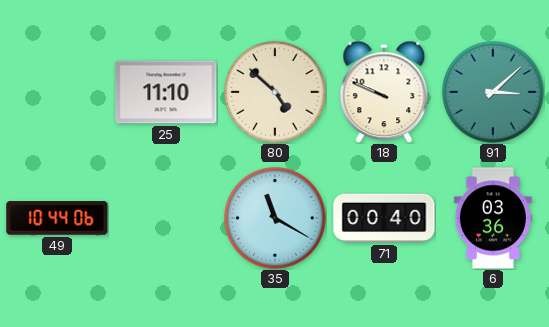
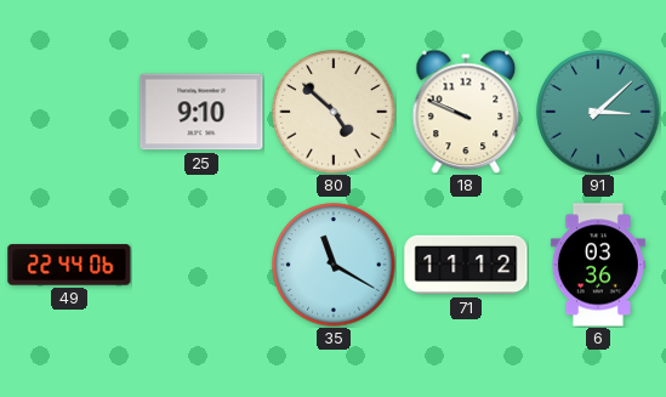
25: 11:10 -> 9:10
49: 10:44 -> 22:44
71: 00:40 -> 11:12
